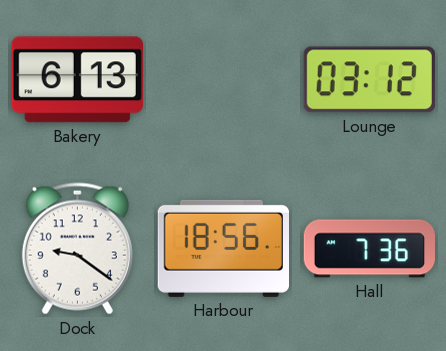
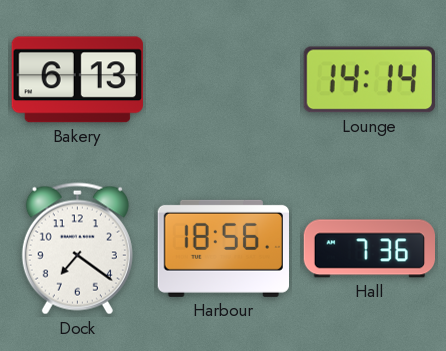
Lounge: 03:12 -> 14:14
Dock: 9:21 -> 7:21
